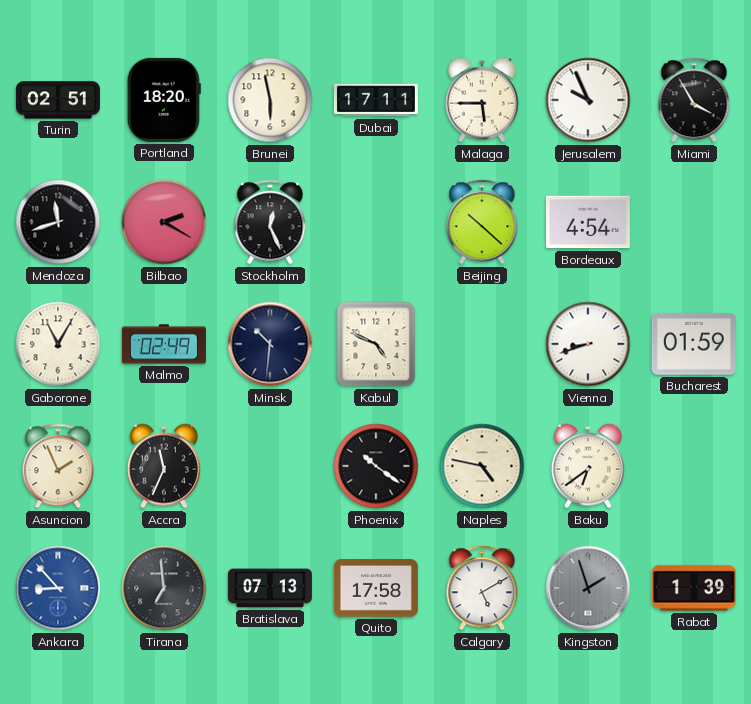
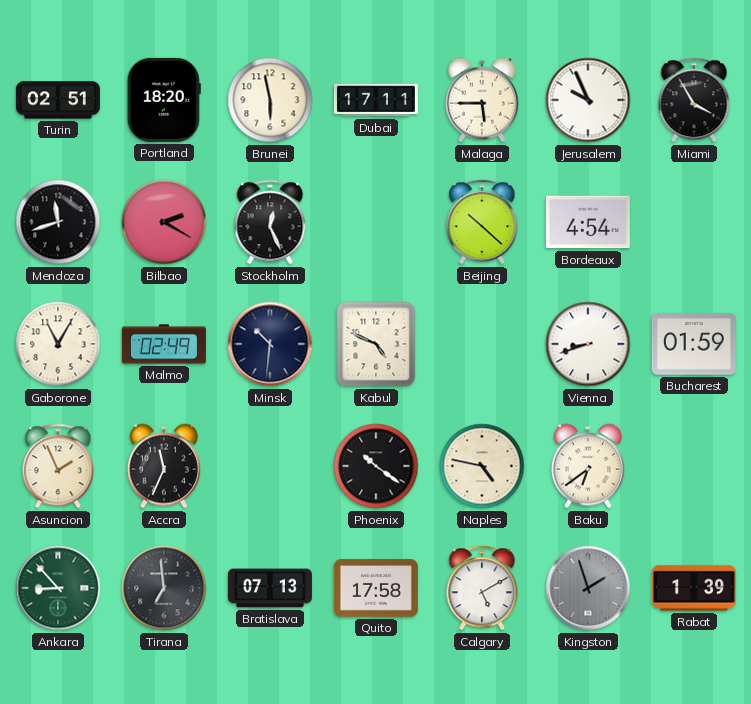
Ankara dial: blue -> green
